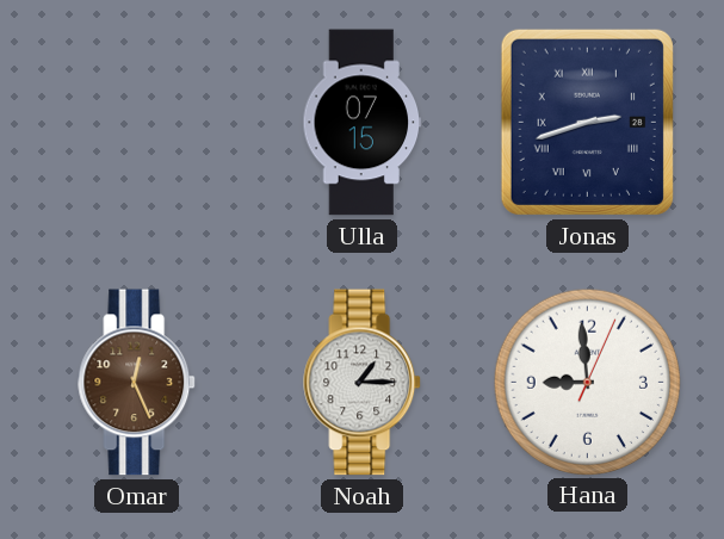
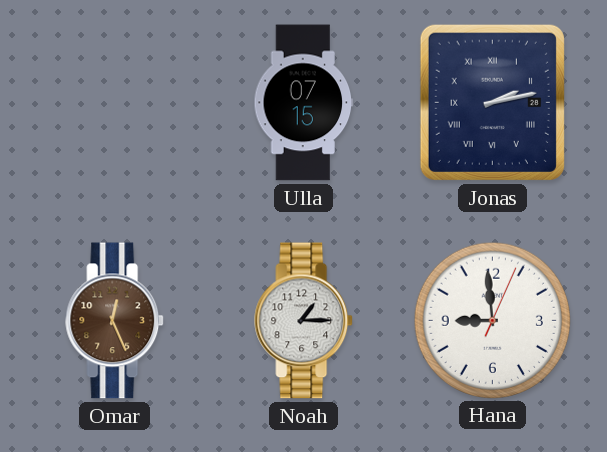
Jonas: 2:42 -> 2:13
